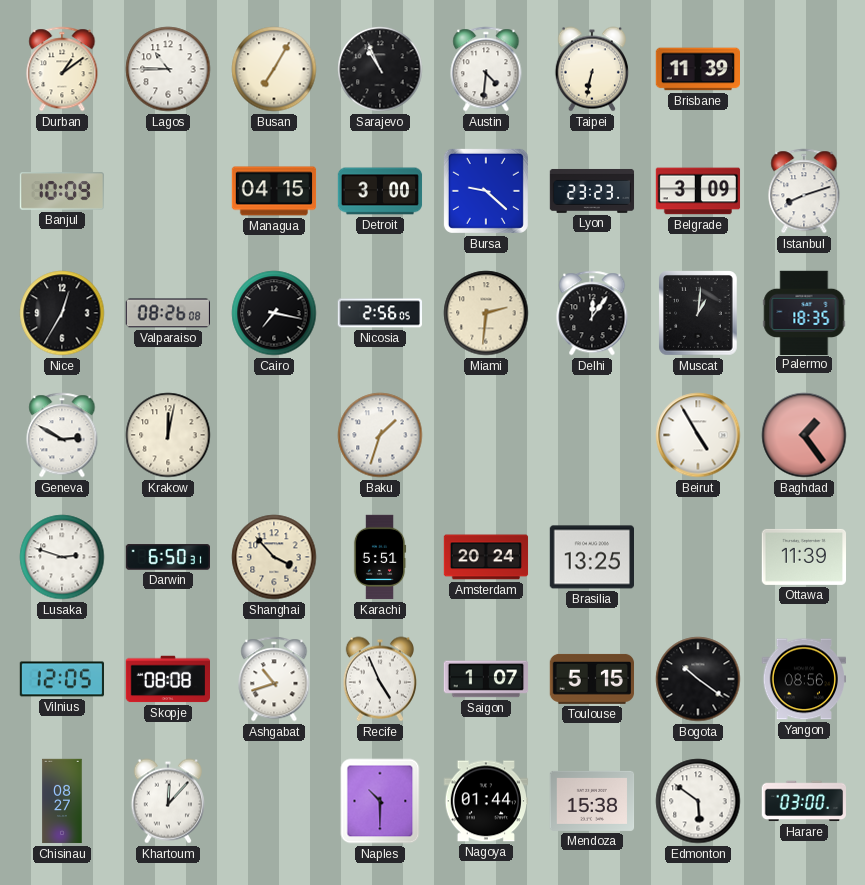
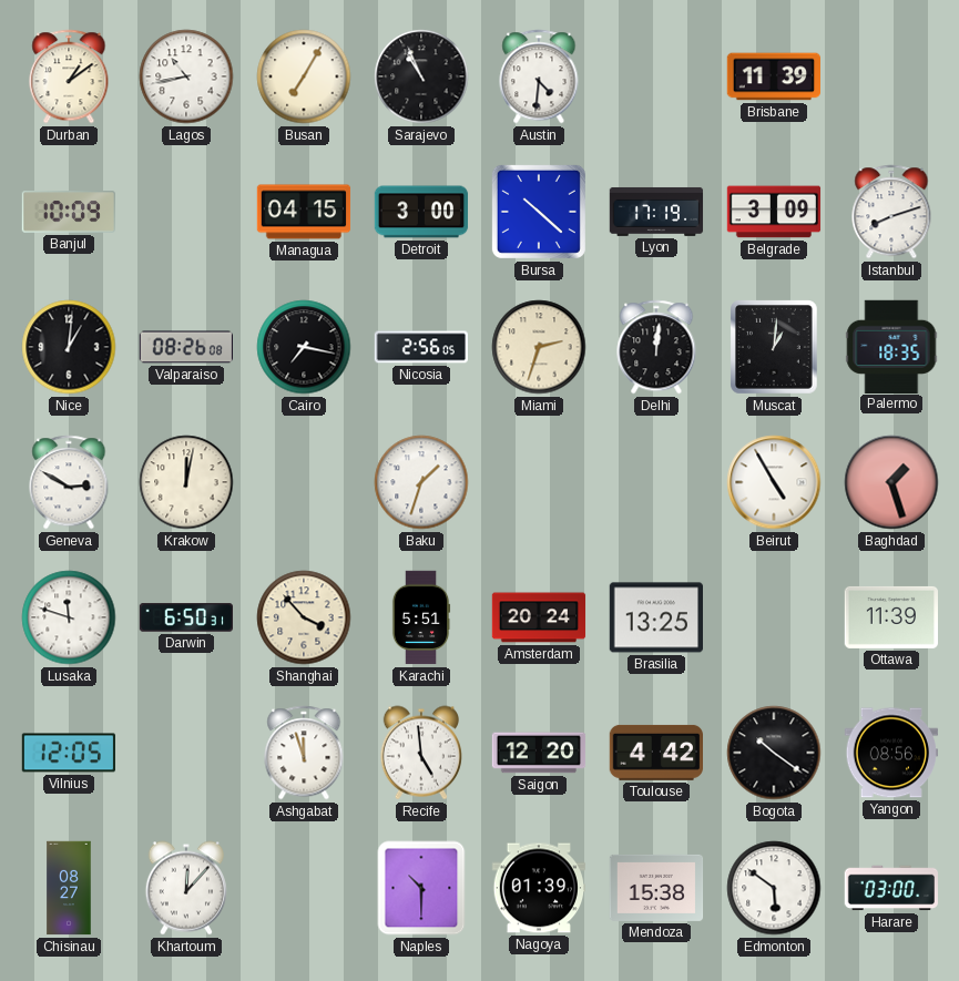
Lagos: 10:45 -> 10:43
Taipei: 6:32 -> none
Bursa: 9:22 -> 10:22
Lyon: 23:23 -> 17:19
Nice: 12:35 -> 1:01
Miami: 2:31 -> 2:33
Delhi: 12:06 -> 12:01
Baghdad: 1:24 -> 1:27
Lusaka: 2:48 -> 11:48
Skopje: 08:08 -> none
Ashgabat: 10:42 -> 11:57
Recife: 4:56 -> 4:59
Saigon: 1:07 -> 12:20
Toulouse: 5:15 -> 4:42
Nagoya: 01:44 -> 01:39
